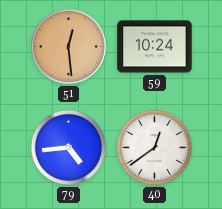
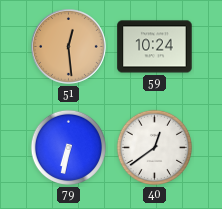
79: 4:44 -> 6:32
